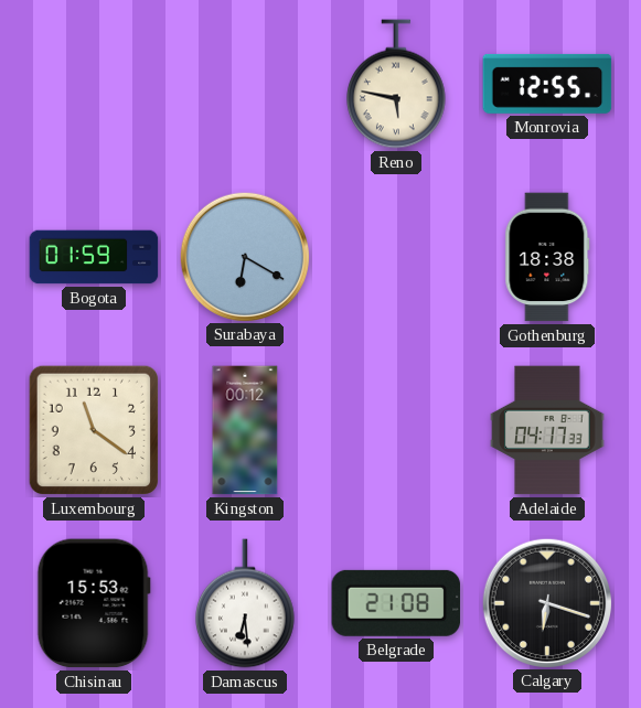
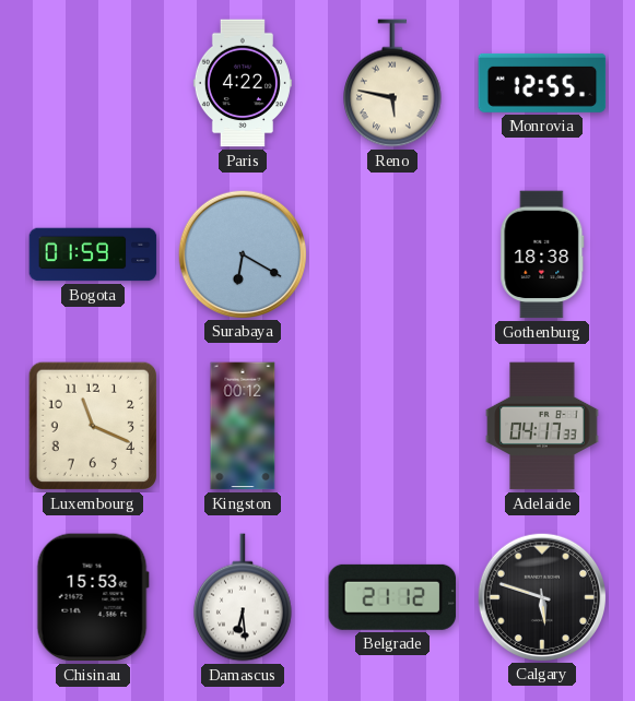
Paris: none -> 4:22
Luxembourg: 11:21 -> 11:19
Belgrade: 21:08 -> 21:12
Calgary: 6:18 -> 5:48
